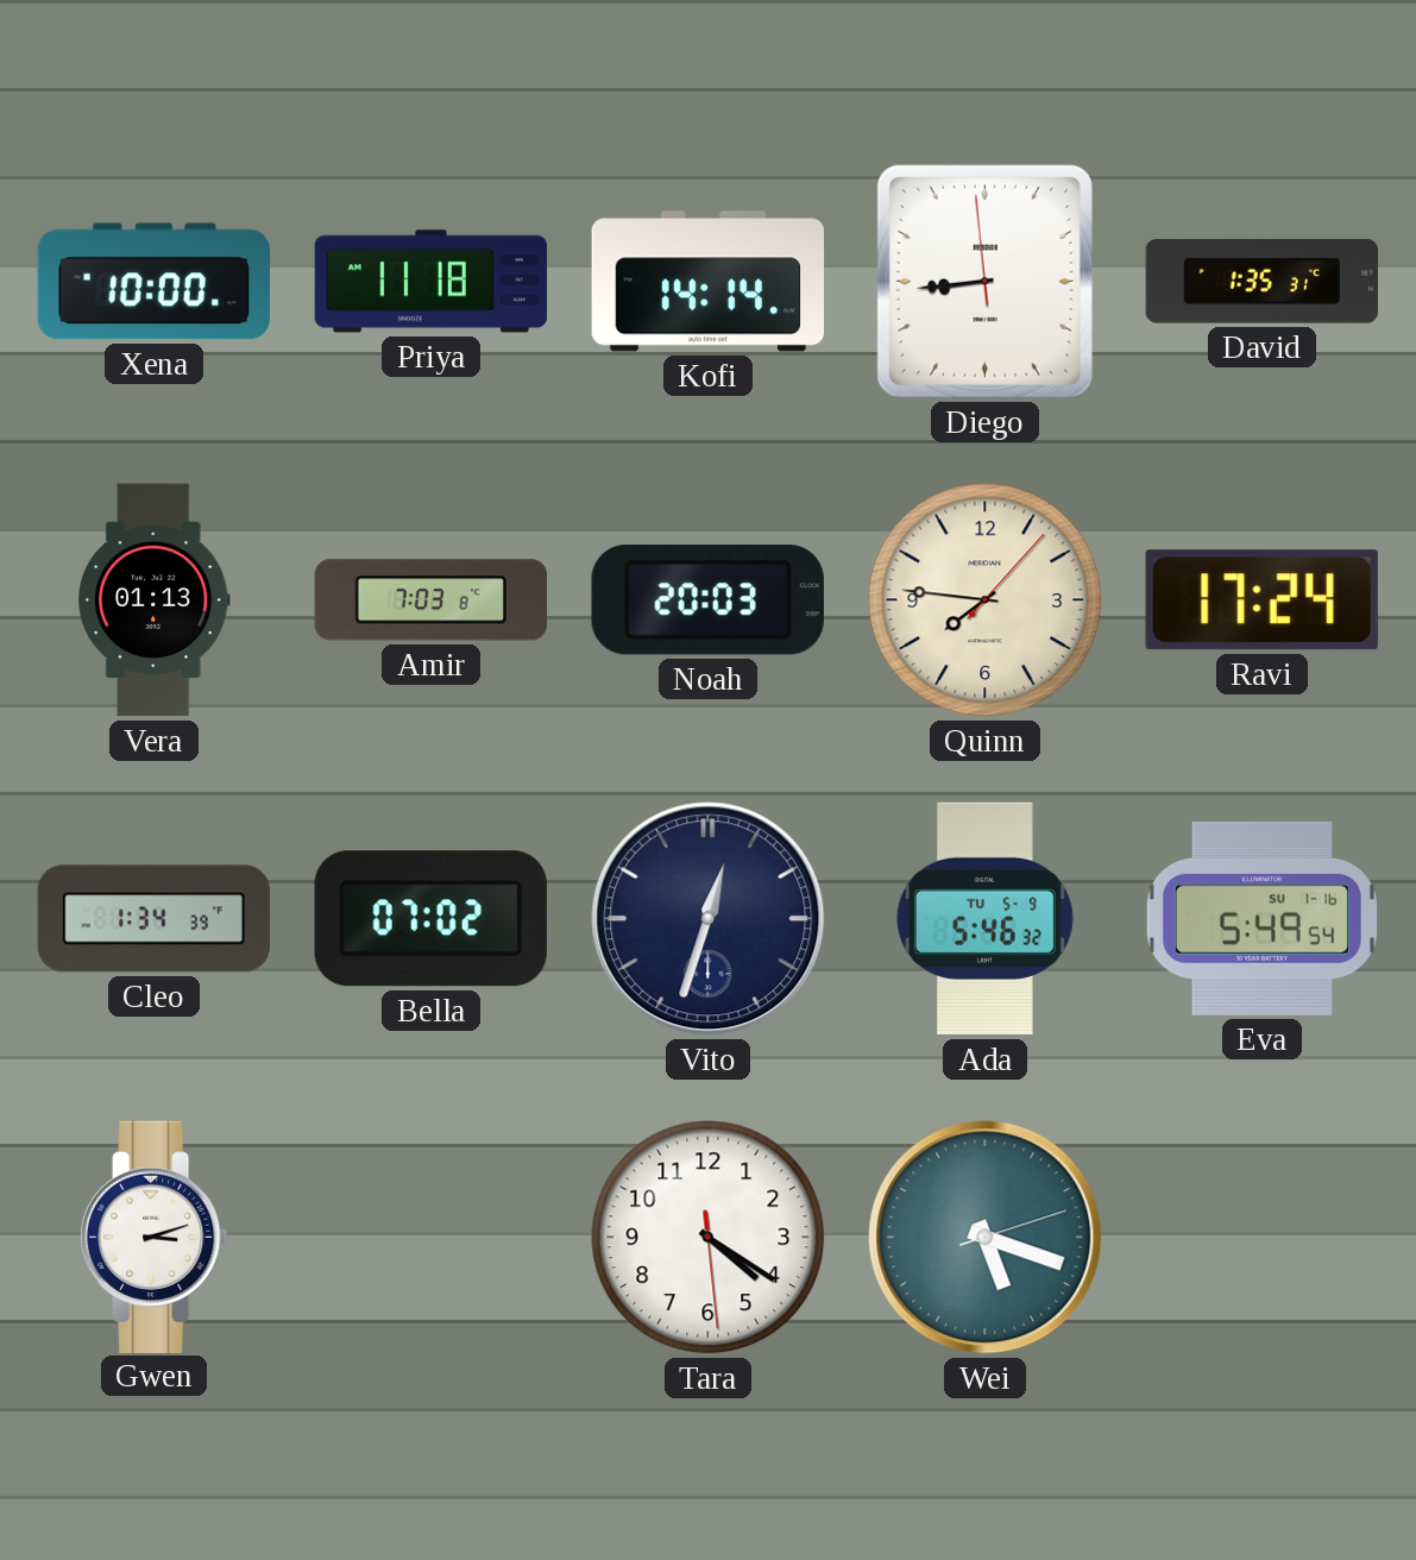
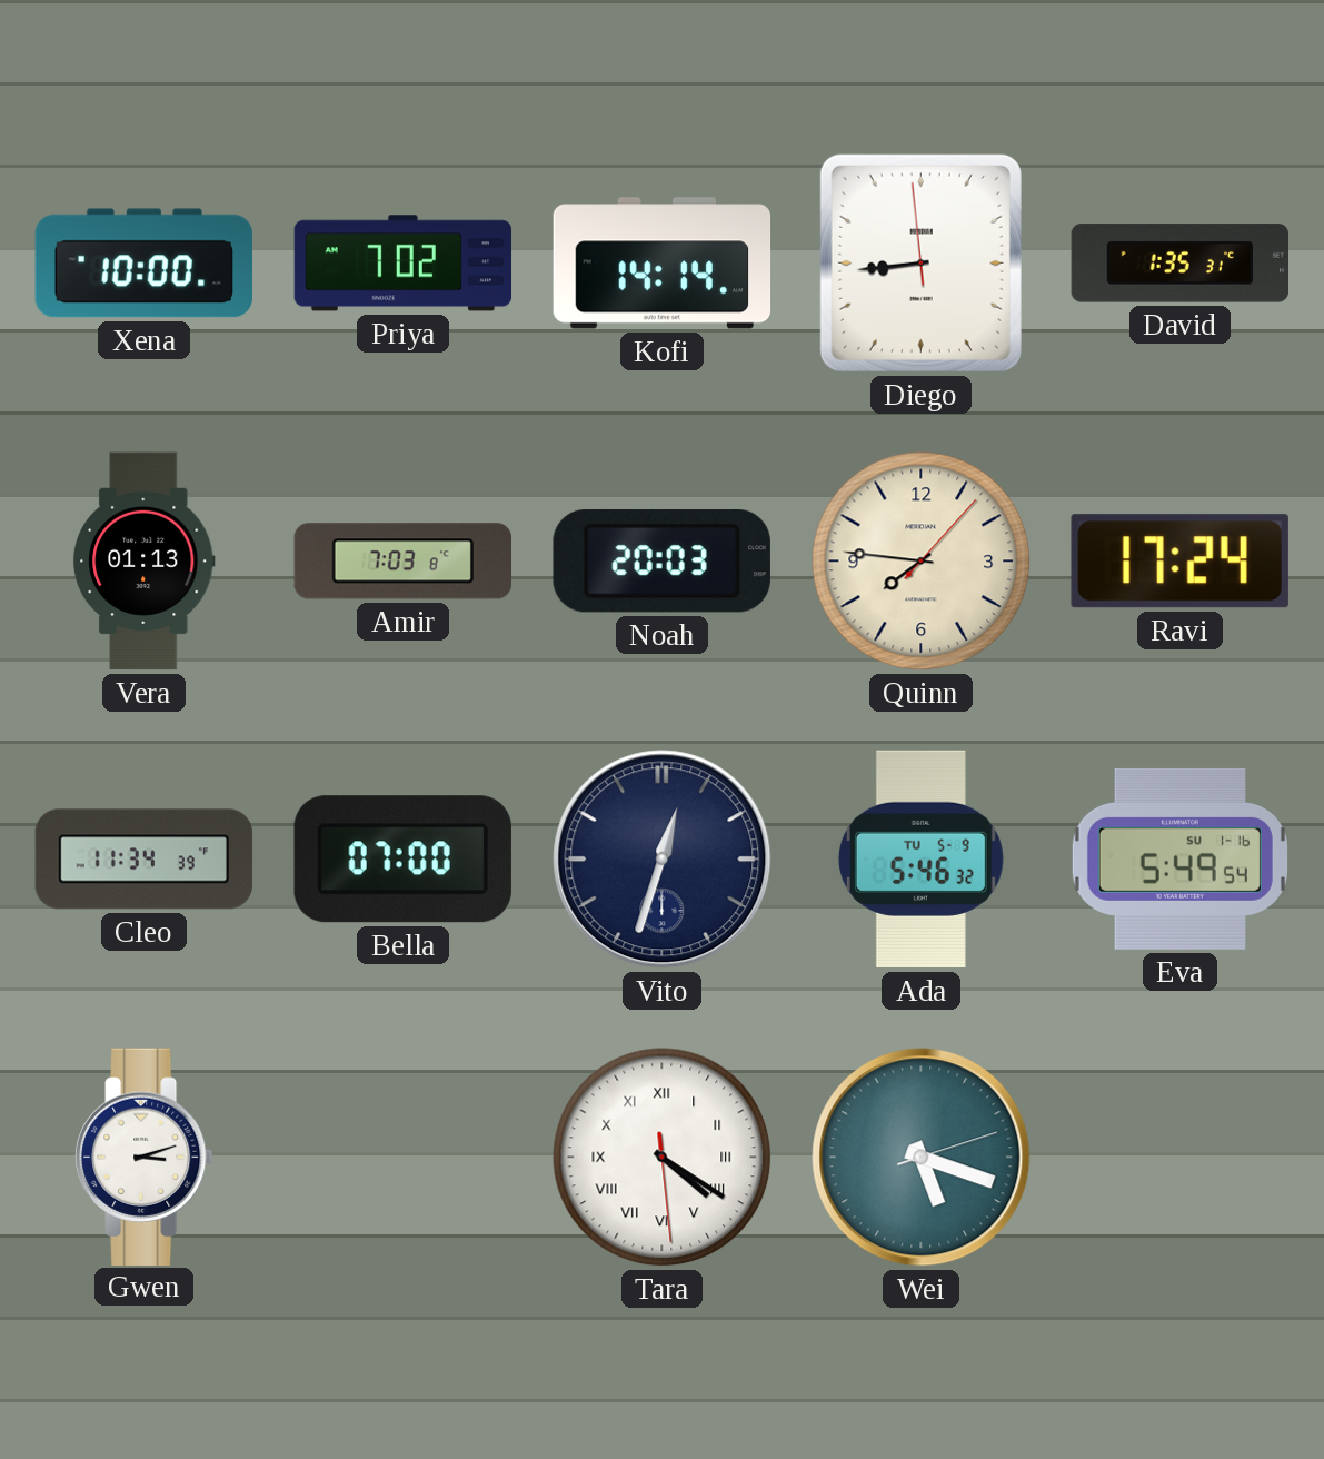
Priya: 11:18 -> 7:02
Cleo: 1:34 -> 11:34
Bella: 07:02 -> 07:00
Tara numerals: Arabic -> Roman
